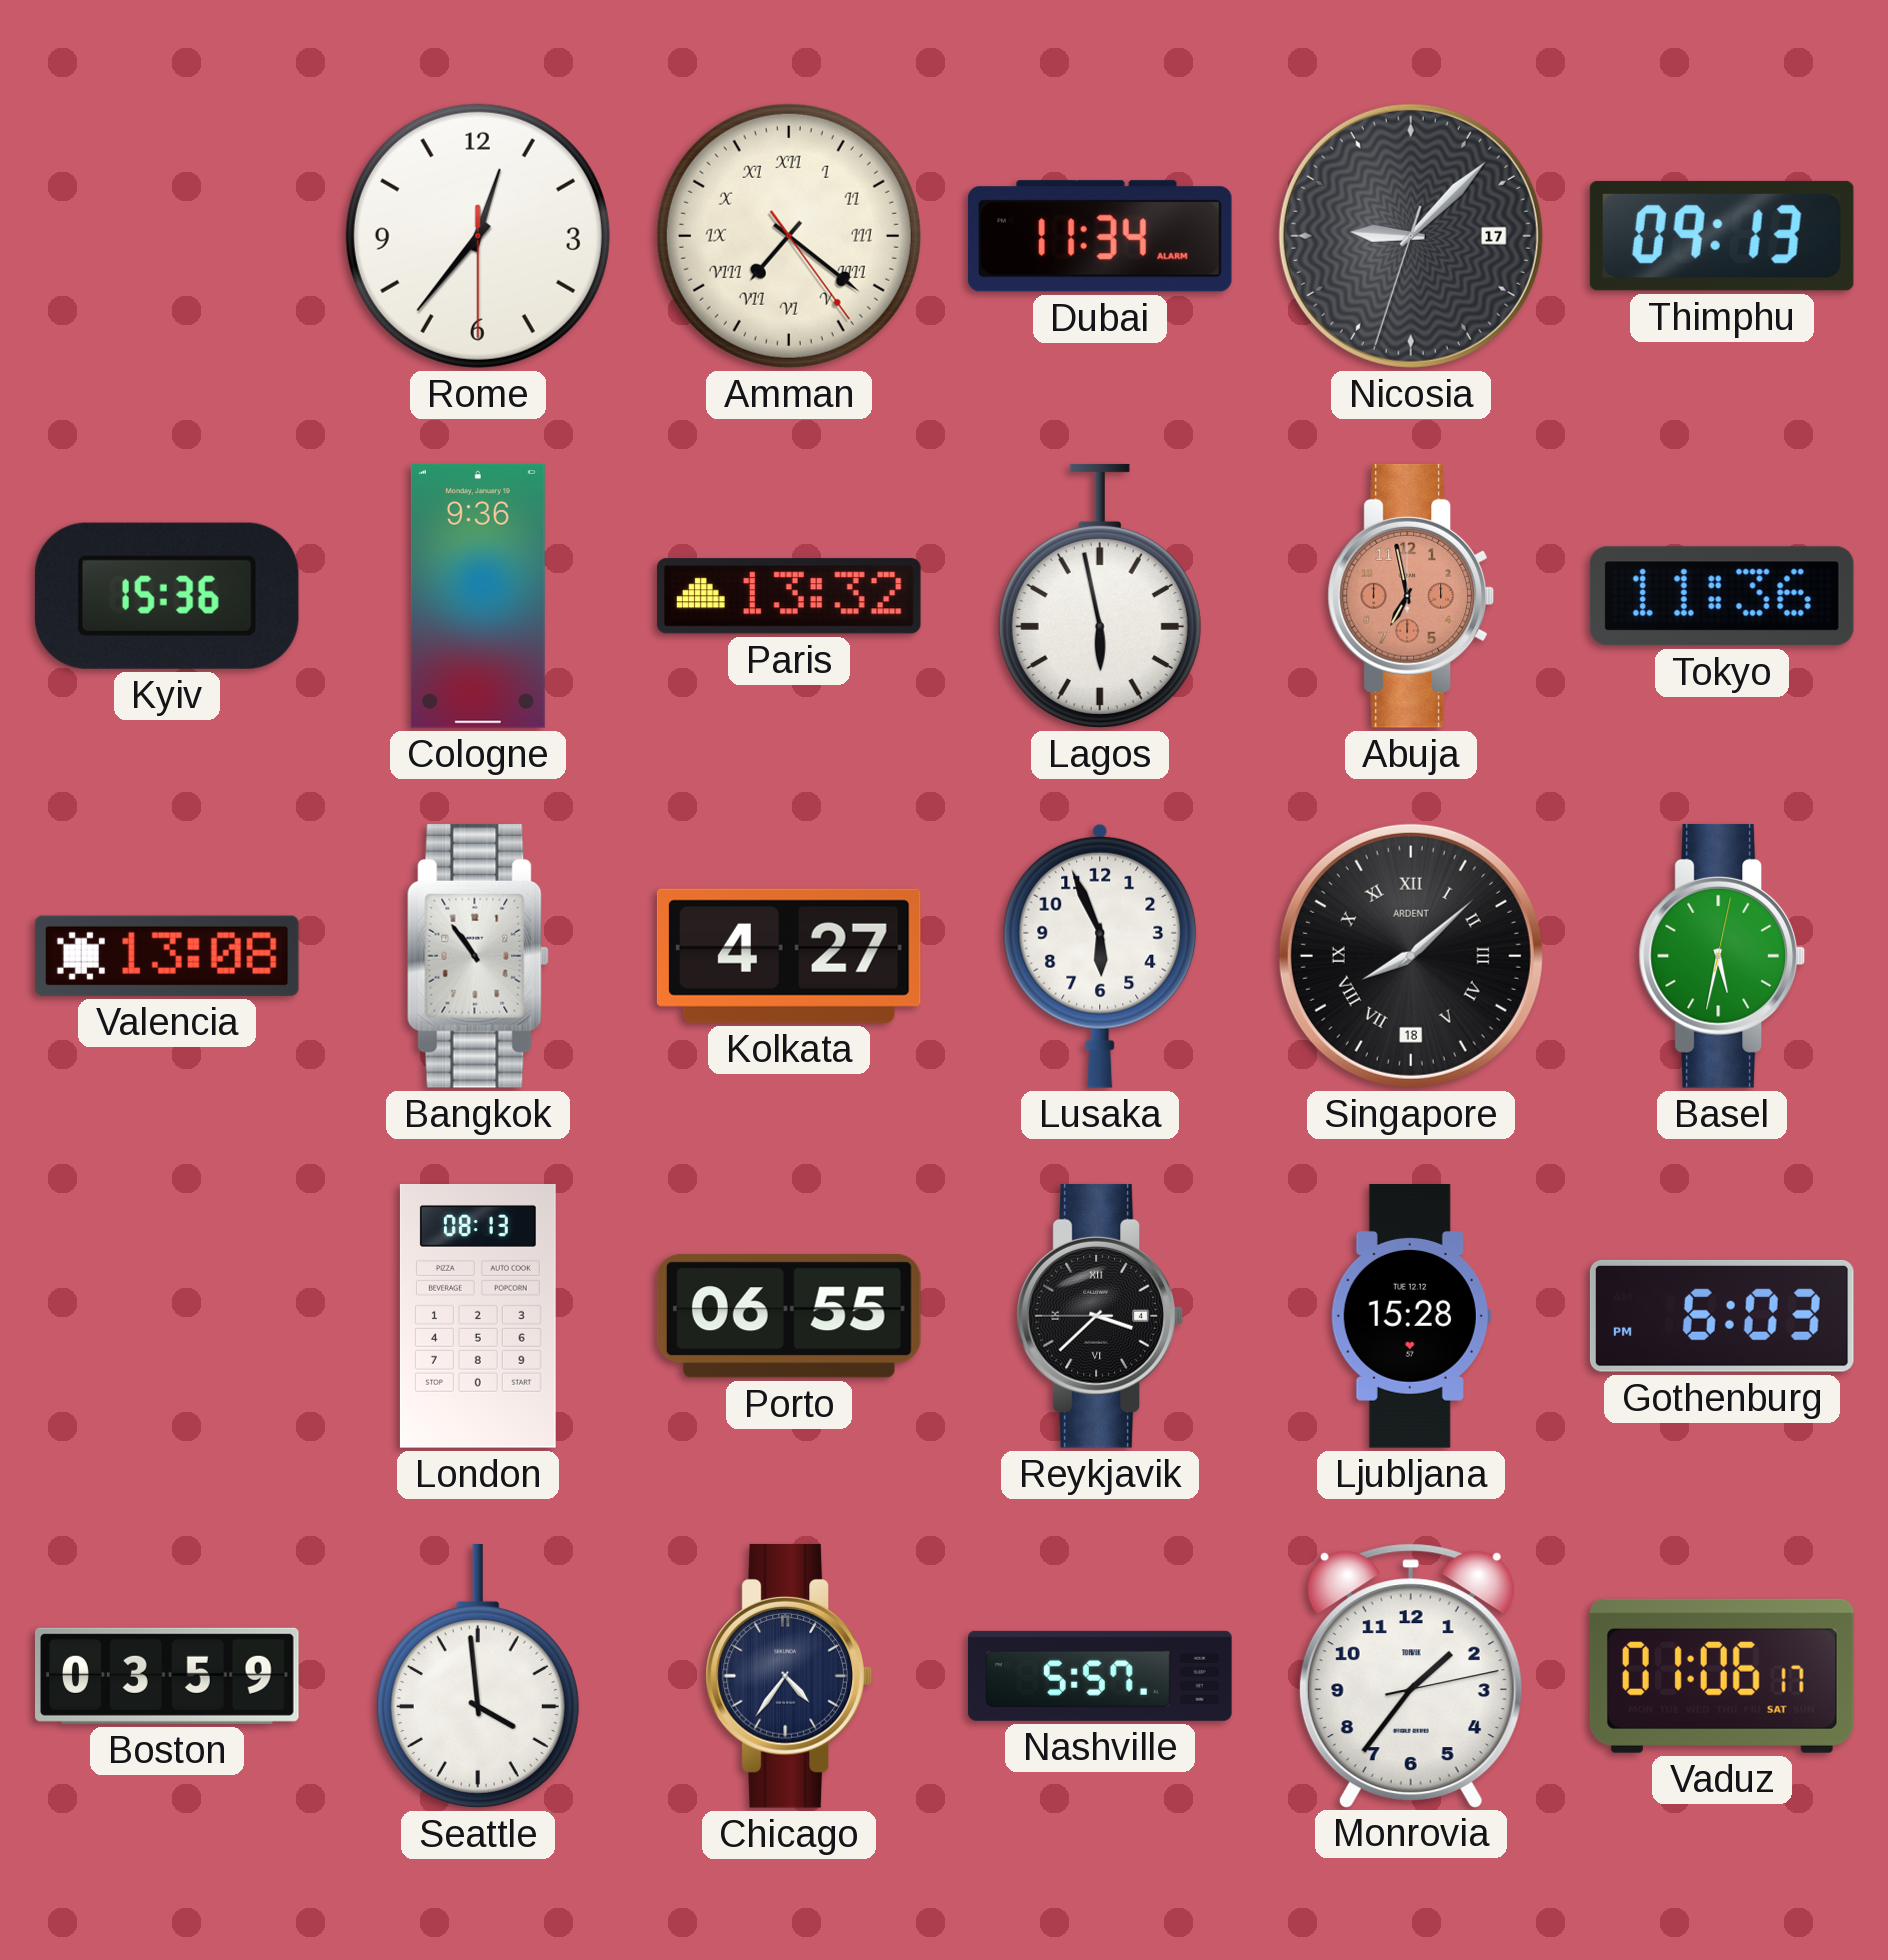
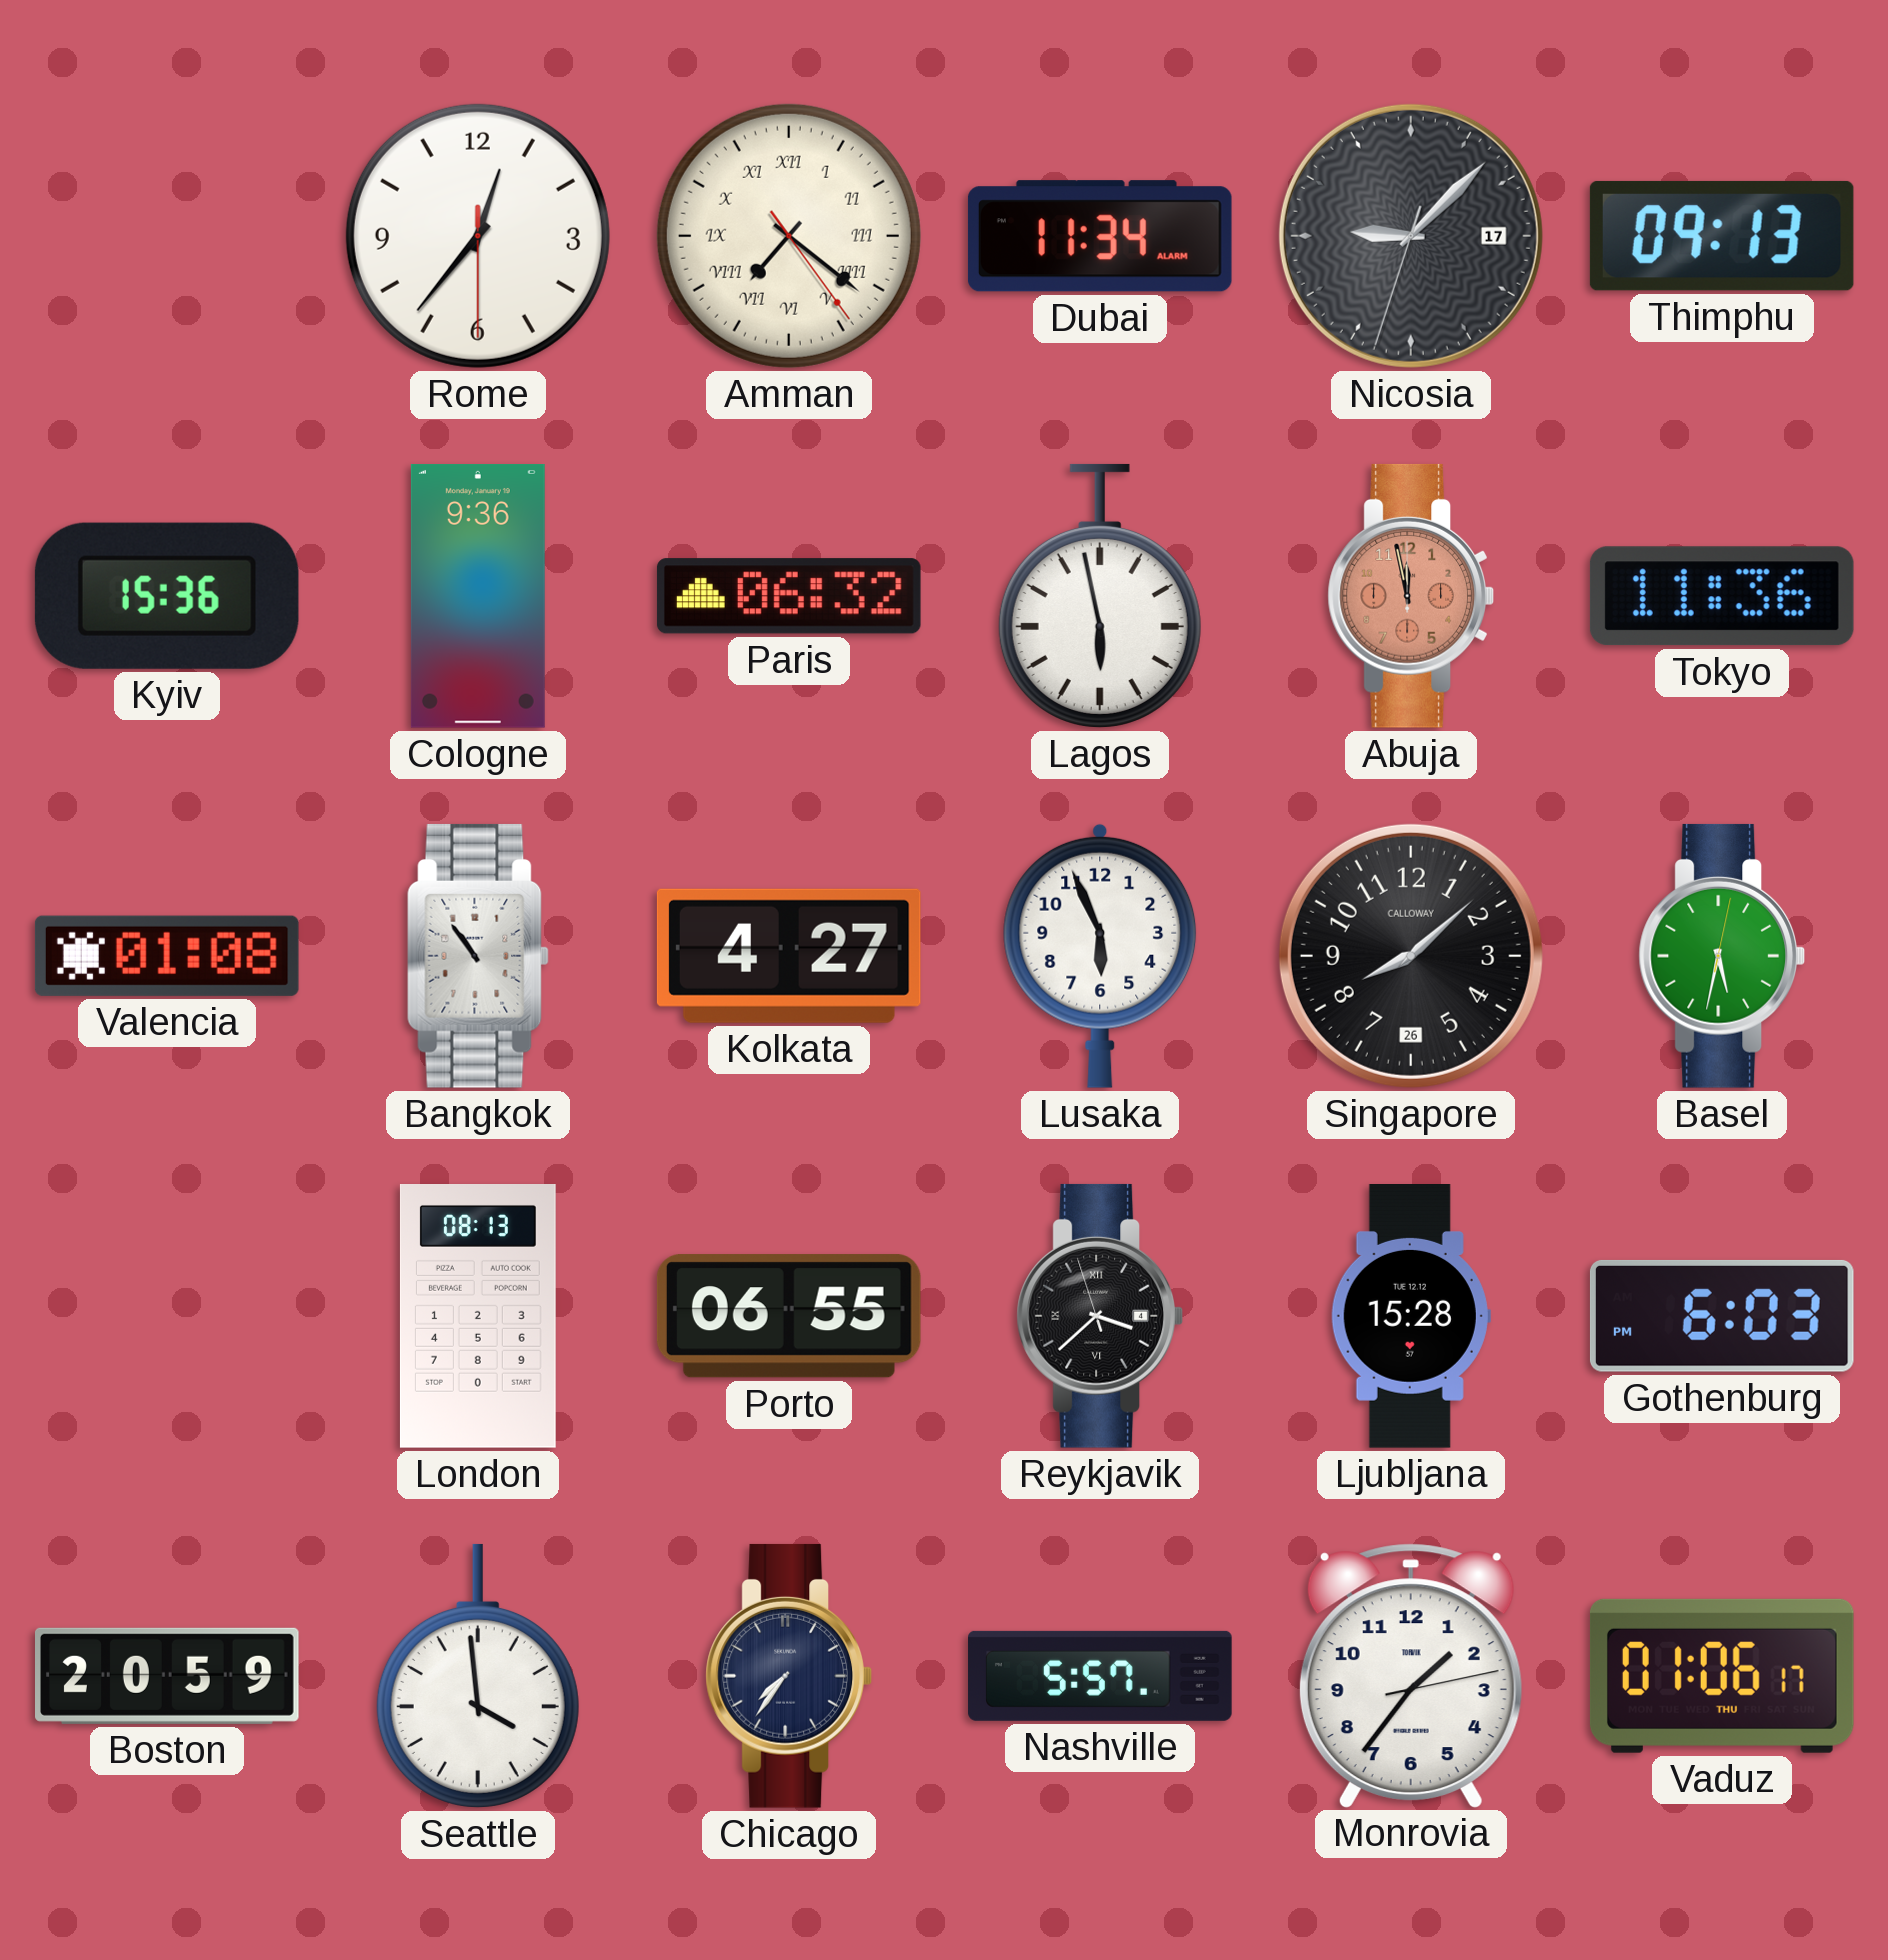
Paris: 13:32 -> 06:32
Abuja: 6:58 -> 11:58
Valencia: 13:08 -> 01:08
Singapore date: 18 -> 26
Singapore numerals: Roman -> Arabic
Singapore brand: ARDENT -> CALLOWAY
Reykjavik: 3:37:45 -> 3:37:57
Boston: 03:59 -> 20:59
Chicago: 4:36 -> 7:36
Vaduz date: SAT -> THU
